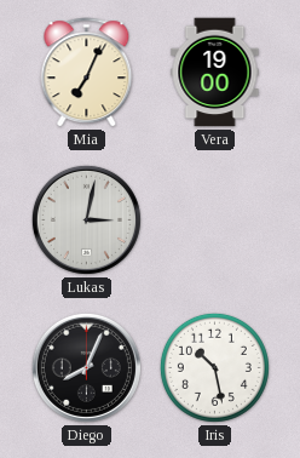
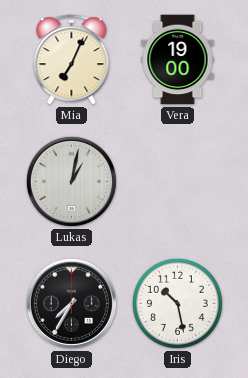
Lukas: 3:02 -> 1:02
Diego: 8:04 -> 7:35
